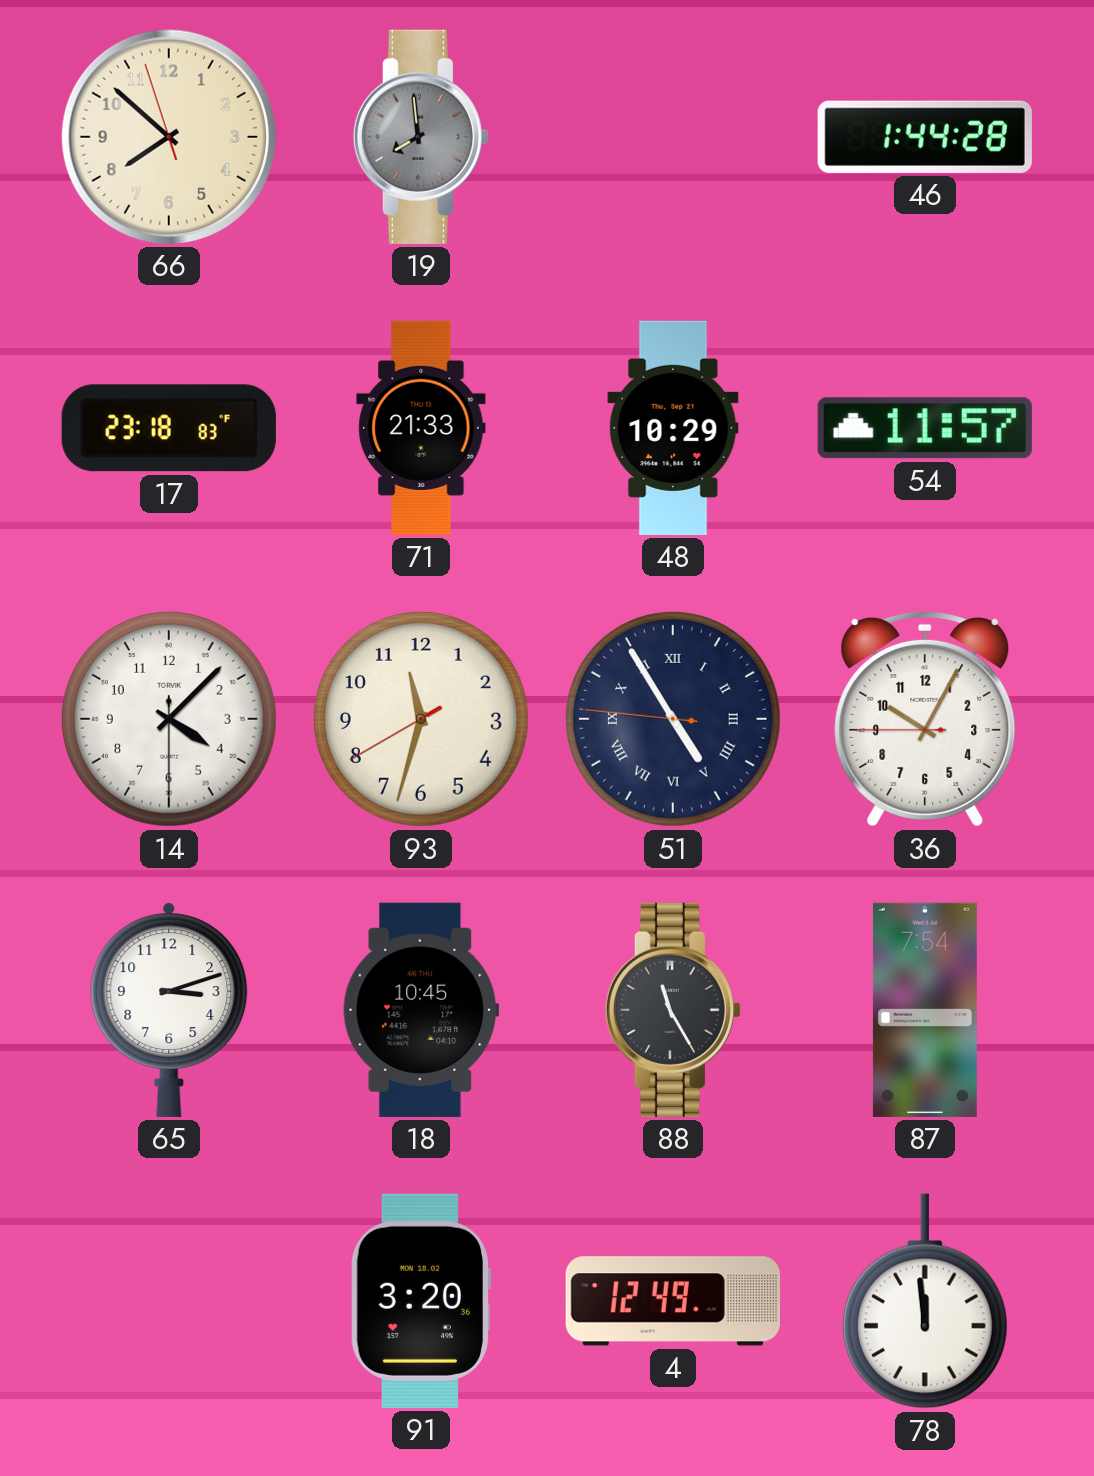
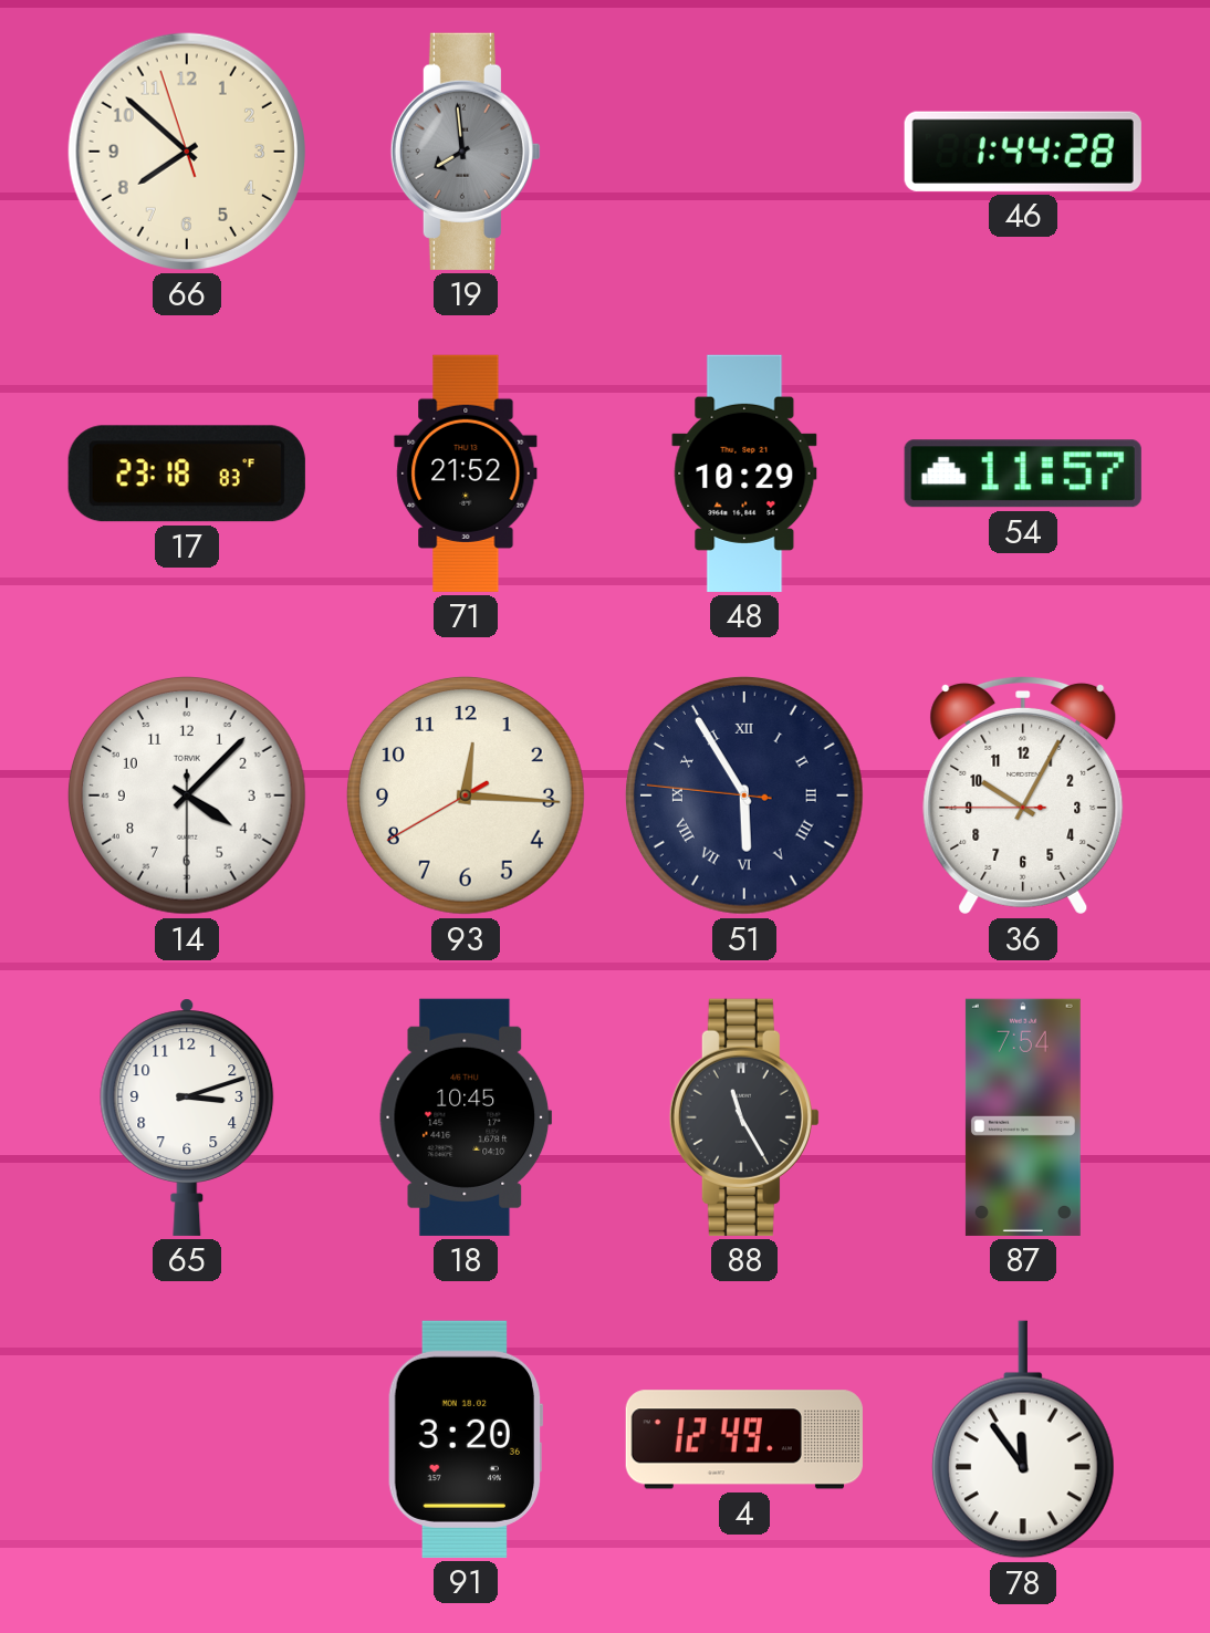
71: 21:33 -> 21:52
93: 11:32 -> 12:15
51: 4:54 -> 5:54
78: 11:59 -> 11:54
